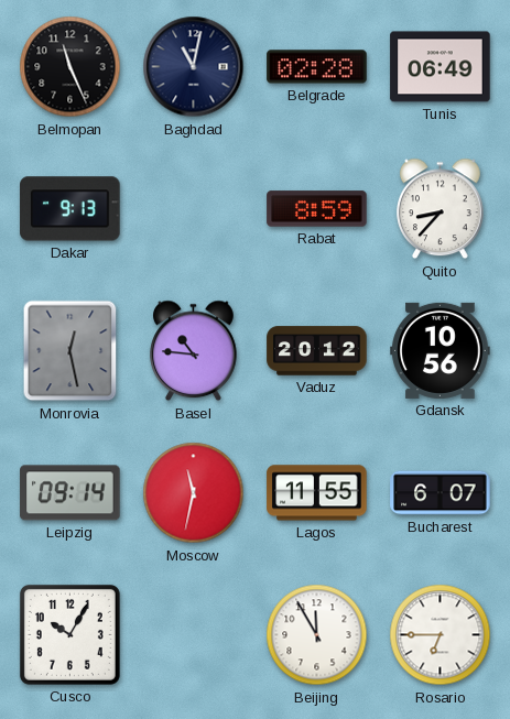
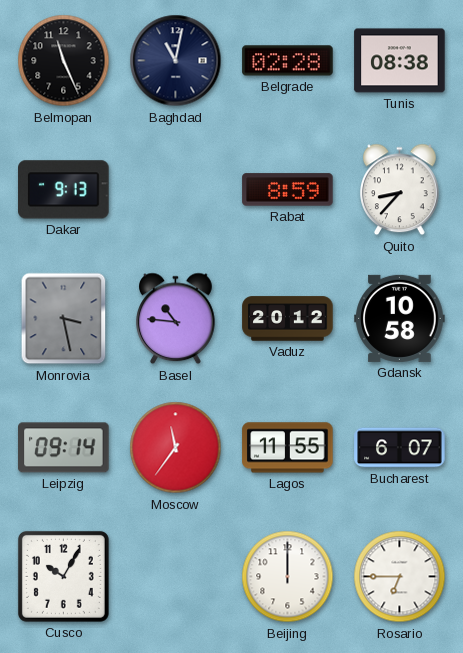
Tunis: 06:49 -> 08:38
Monrovia: 12:28 -> 3:28
Gdansk: 10:56 -> 10:58
Moscow: 11:32 -> 11:36
Beijing: 11:55 -> 12:00
